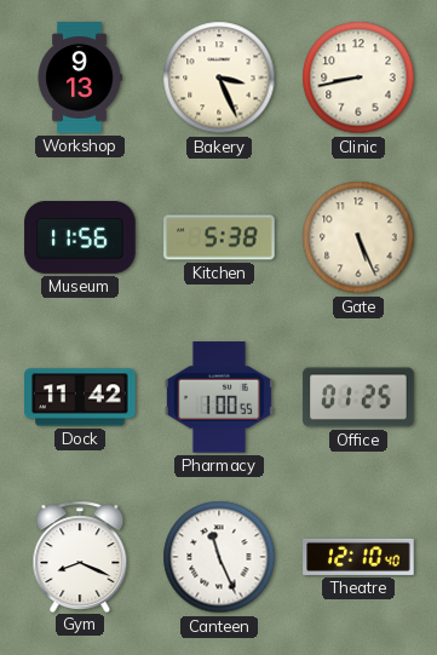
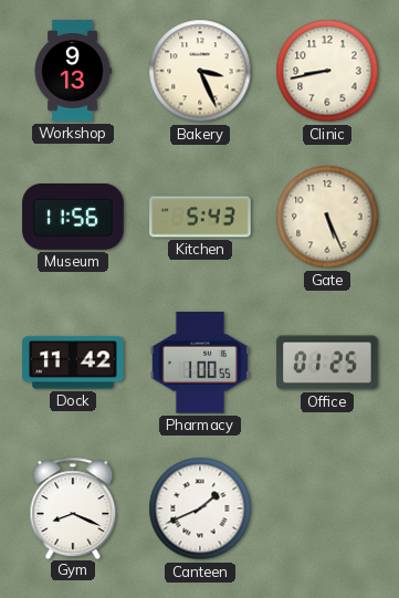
Kitchen: 5:38 -> 5:43
Canteen: 11:26 -> 1:41
Theatre: 12:10 -> none
